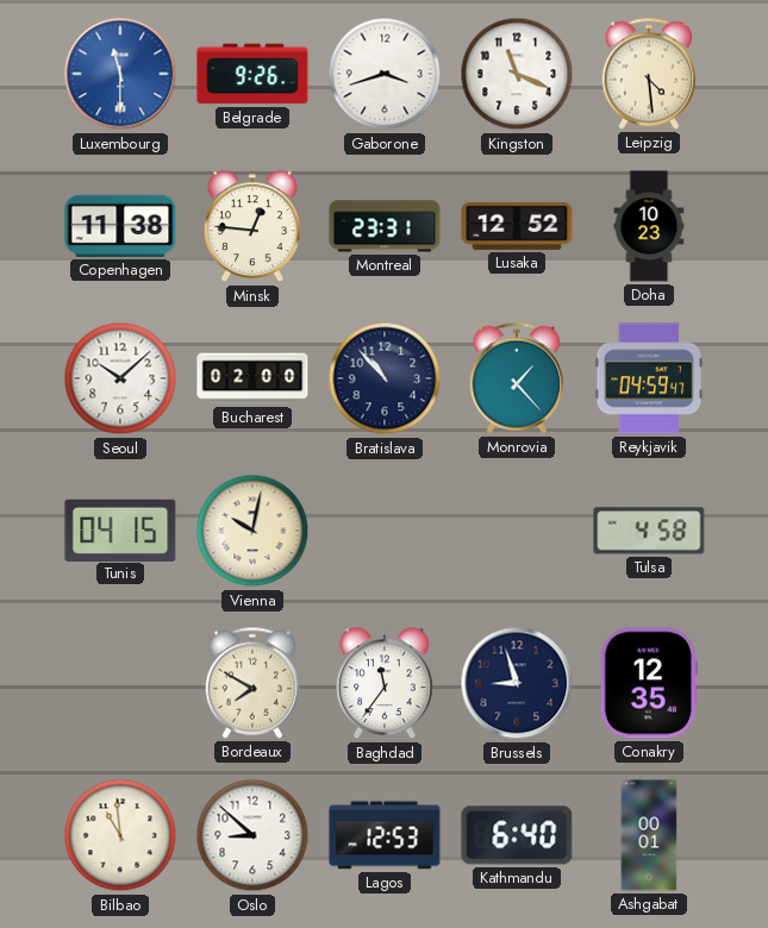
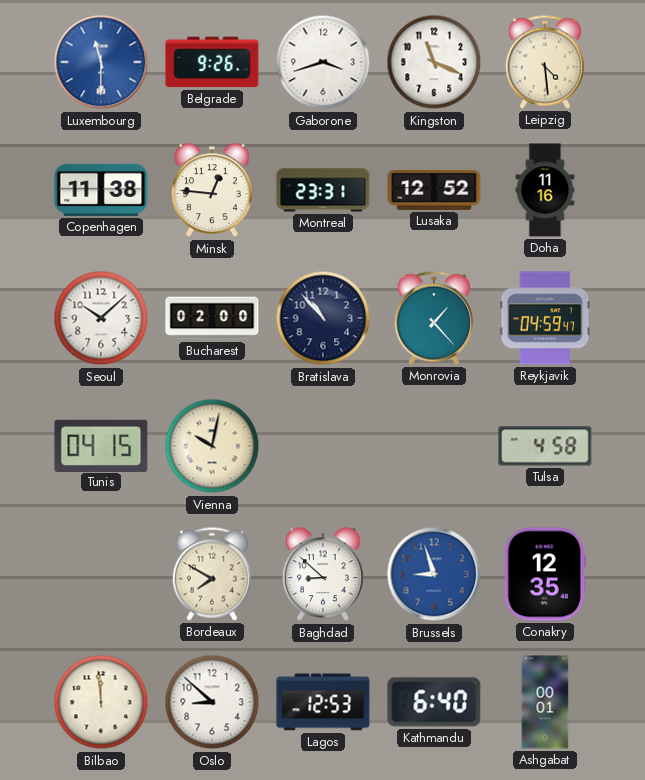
Doha: 10:23 -> 11:16
Baghdad: 11:36 -> 8:52
Brussels dial: navy -> blue
Bilbao: 10:59 -> 11:59
